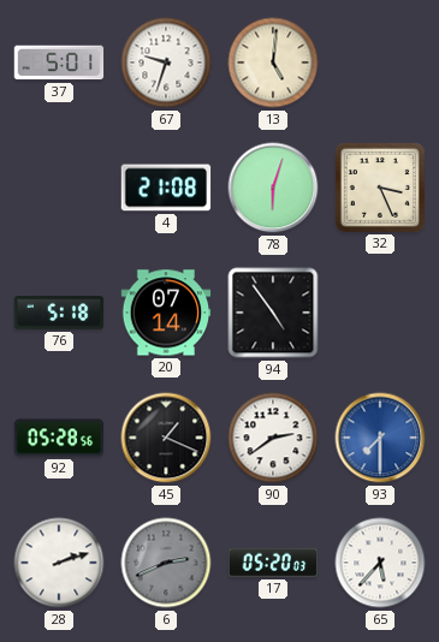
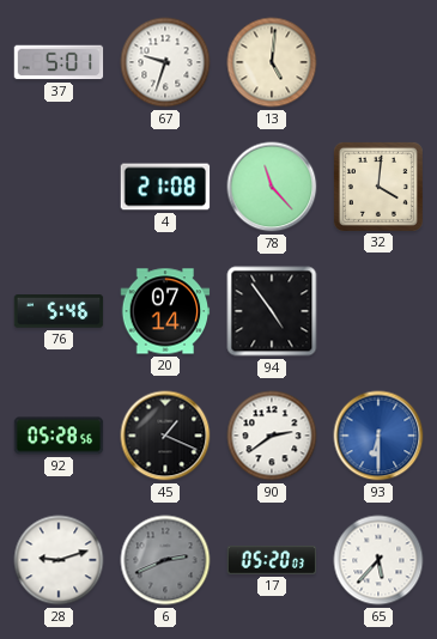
78: 6:03 -> 11:23
32: 3:26 -> 4:01
76: 5:18 -> 5:46
93: 7:30 -> 6:30
28: 2:12 -> 9:12
